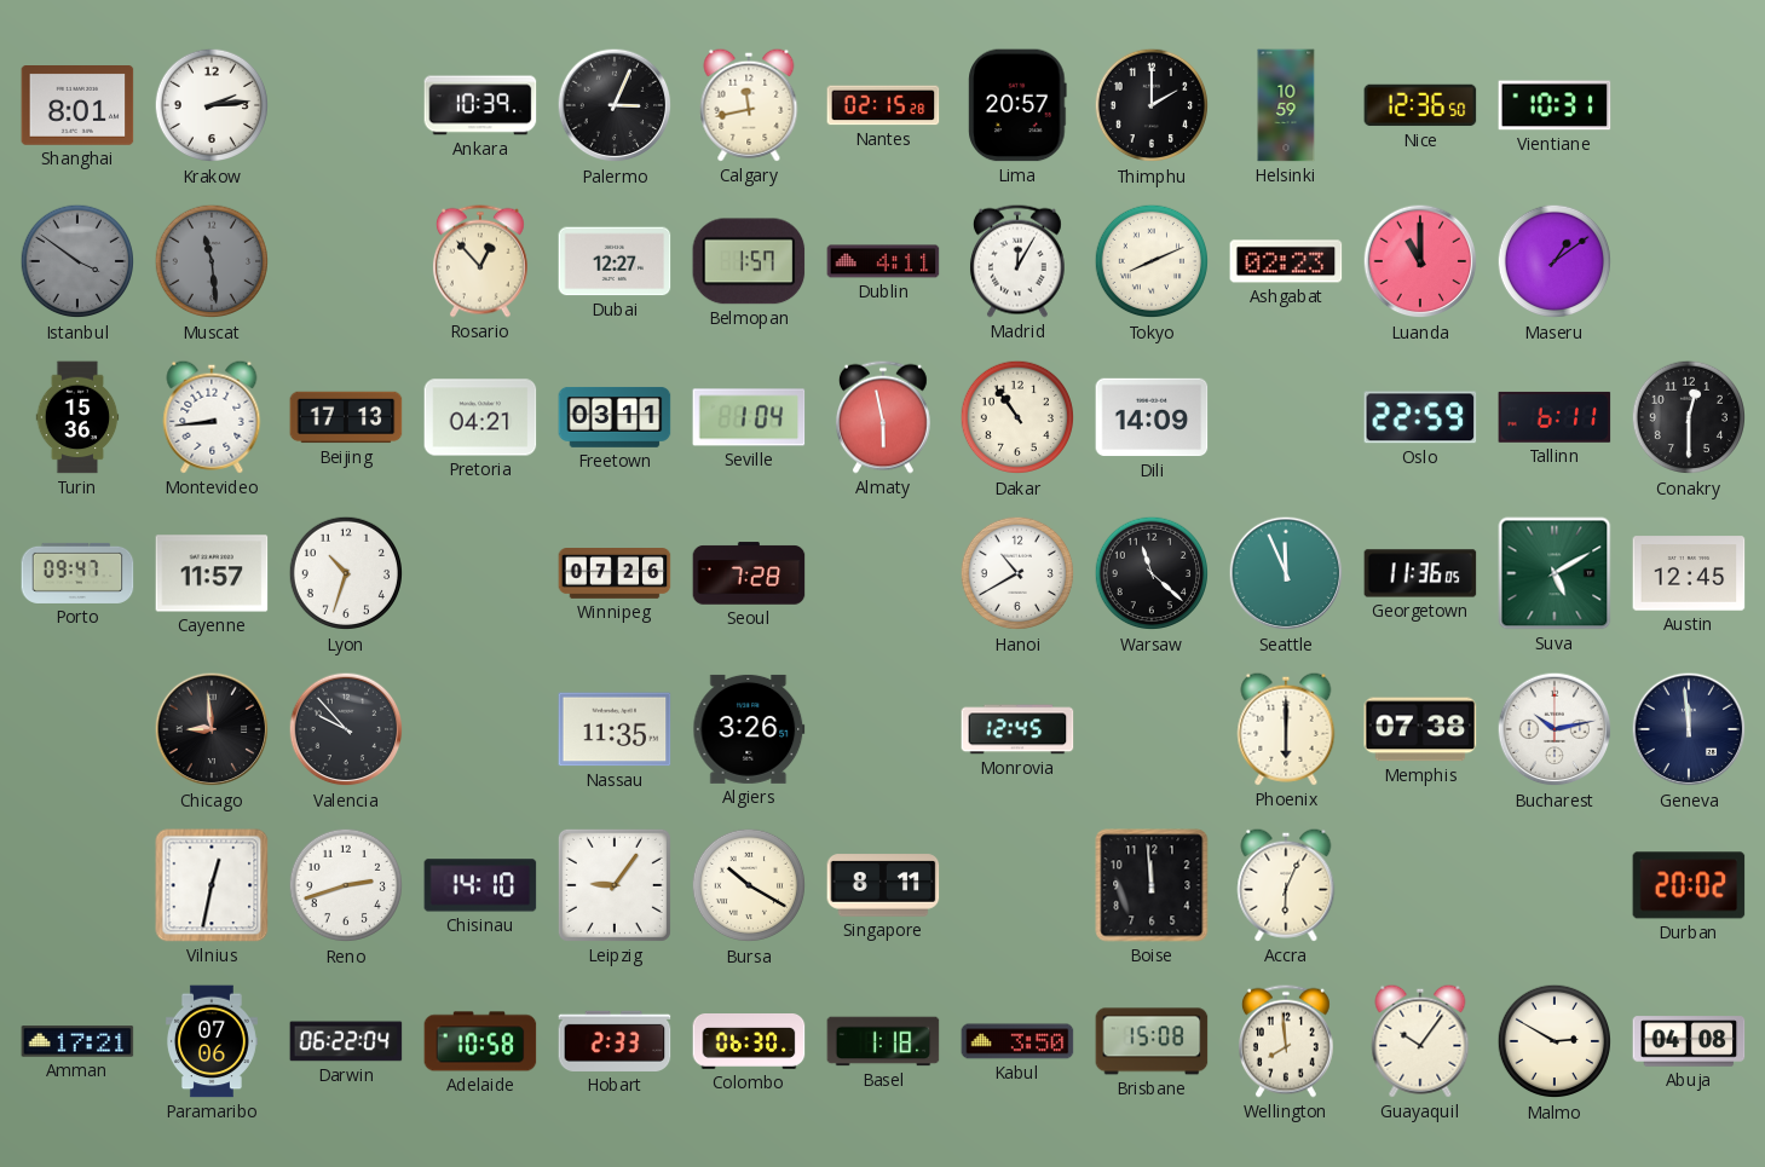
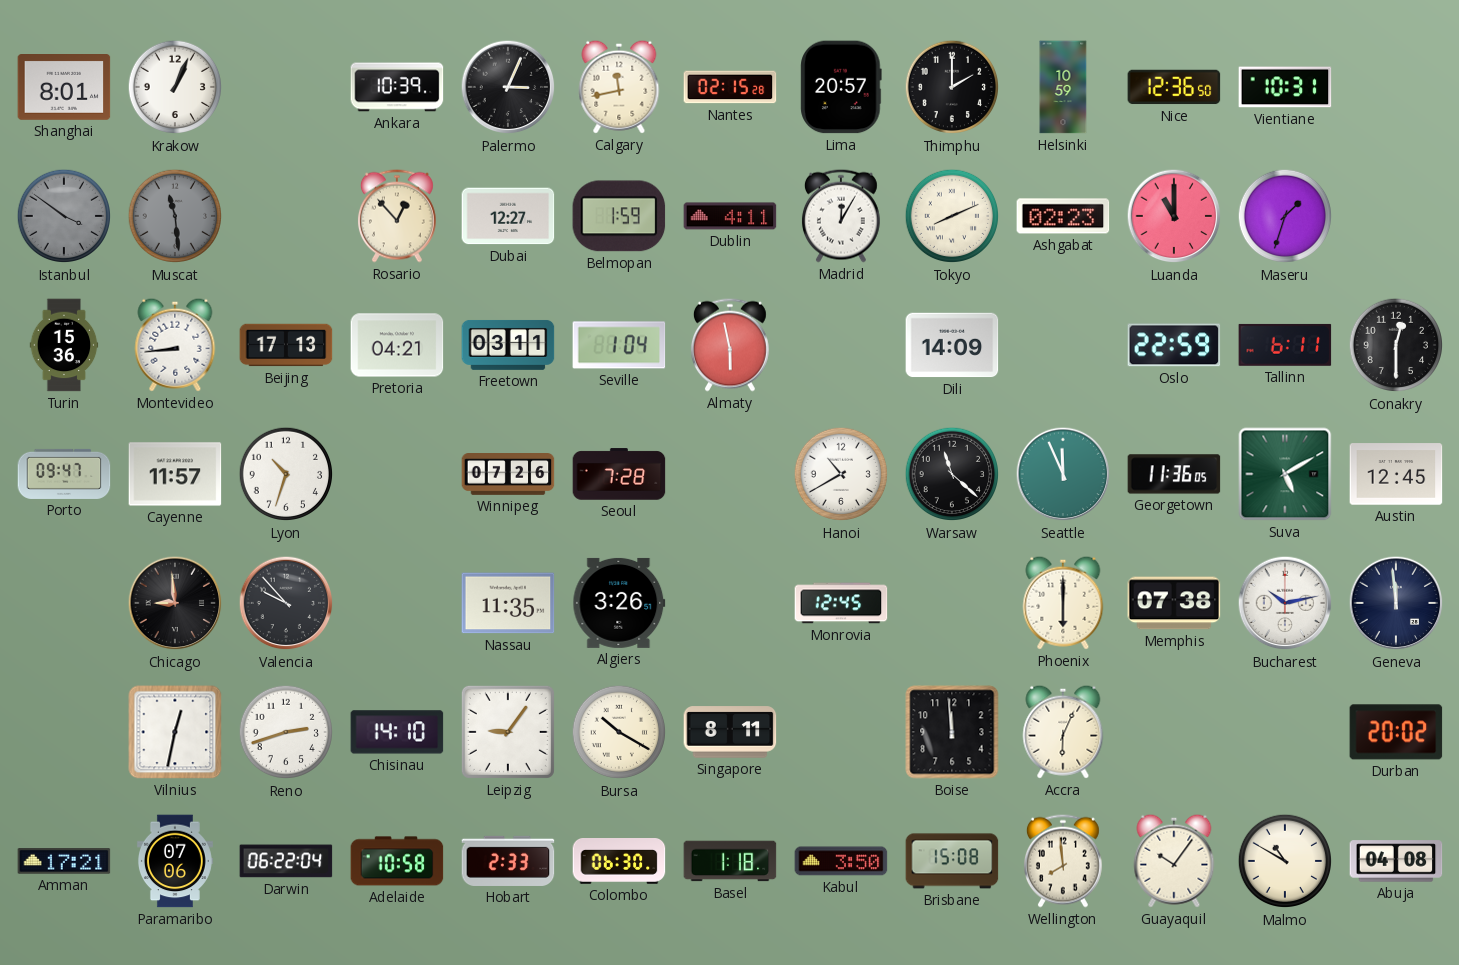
Krakow: 2:14 -> 1:04
Belmopan: 1:57 -> 1:59
Maseru: 1:09 -> 1:33
Dakar: 10:54 -> none
Malmo: 2:50 -> 10:50
